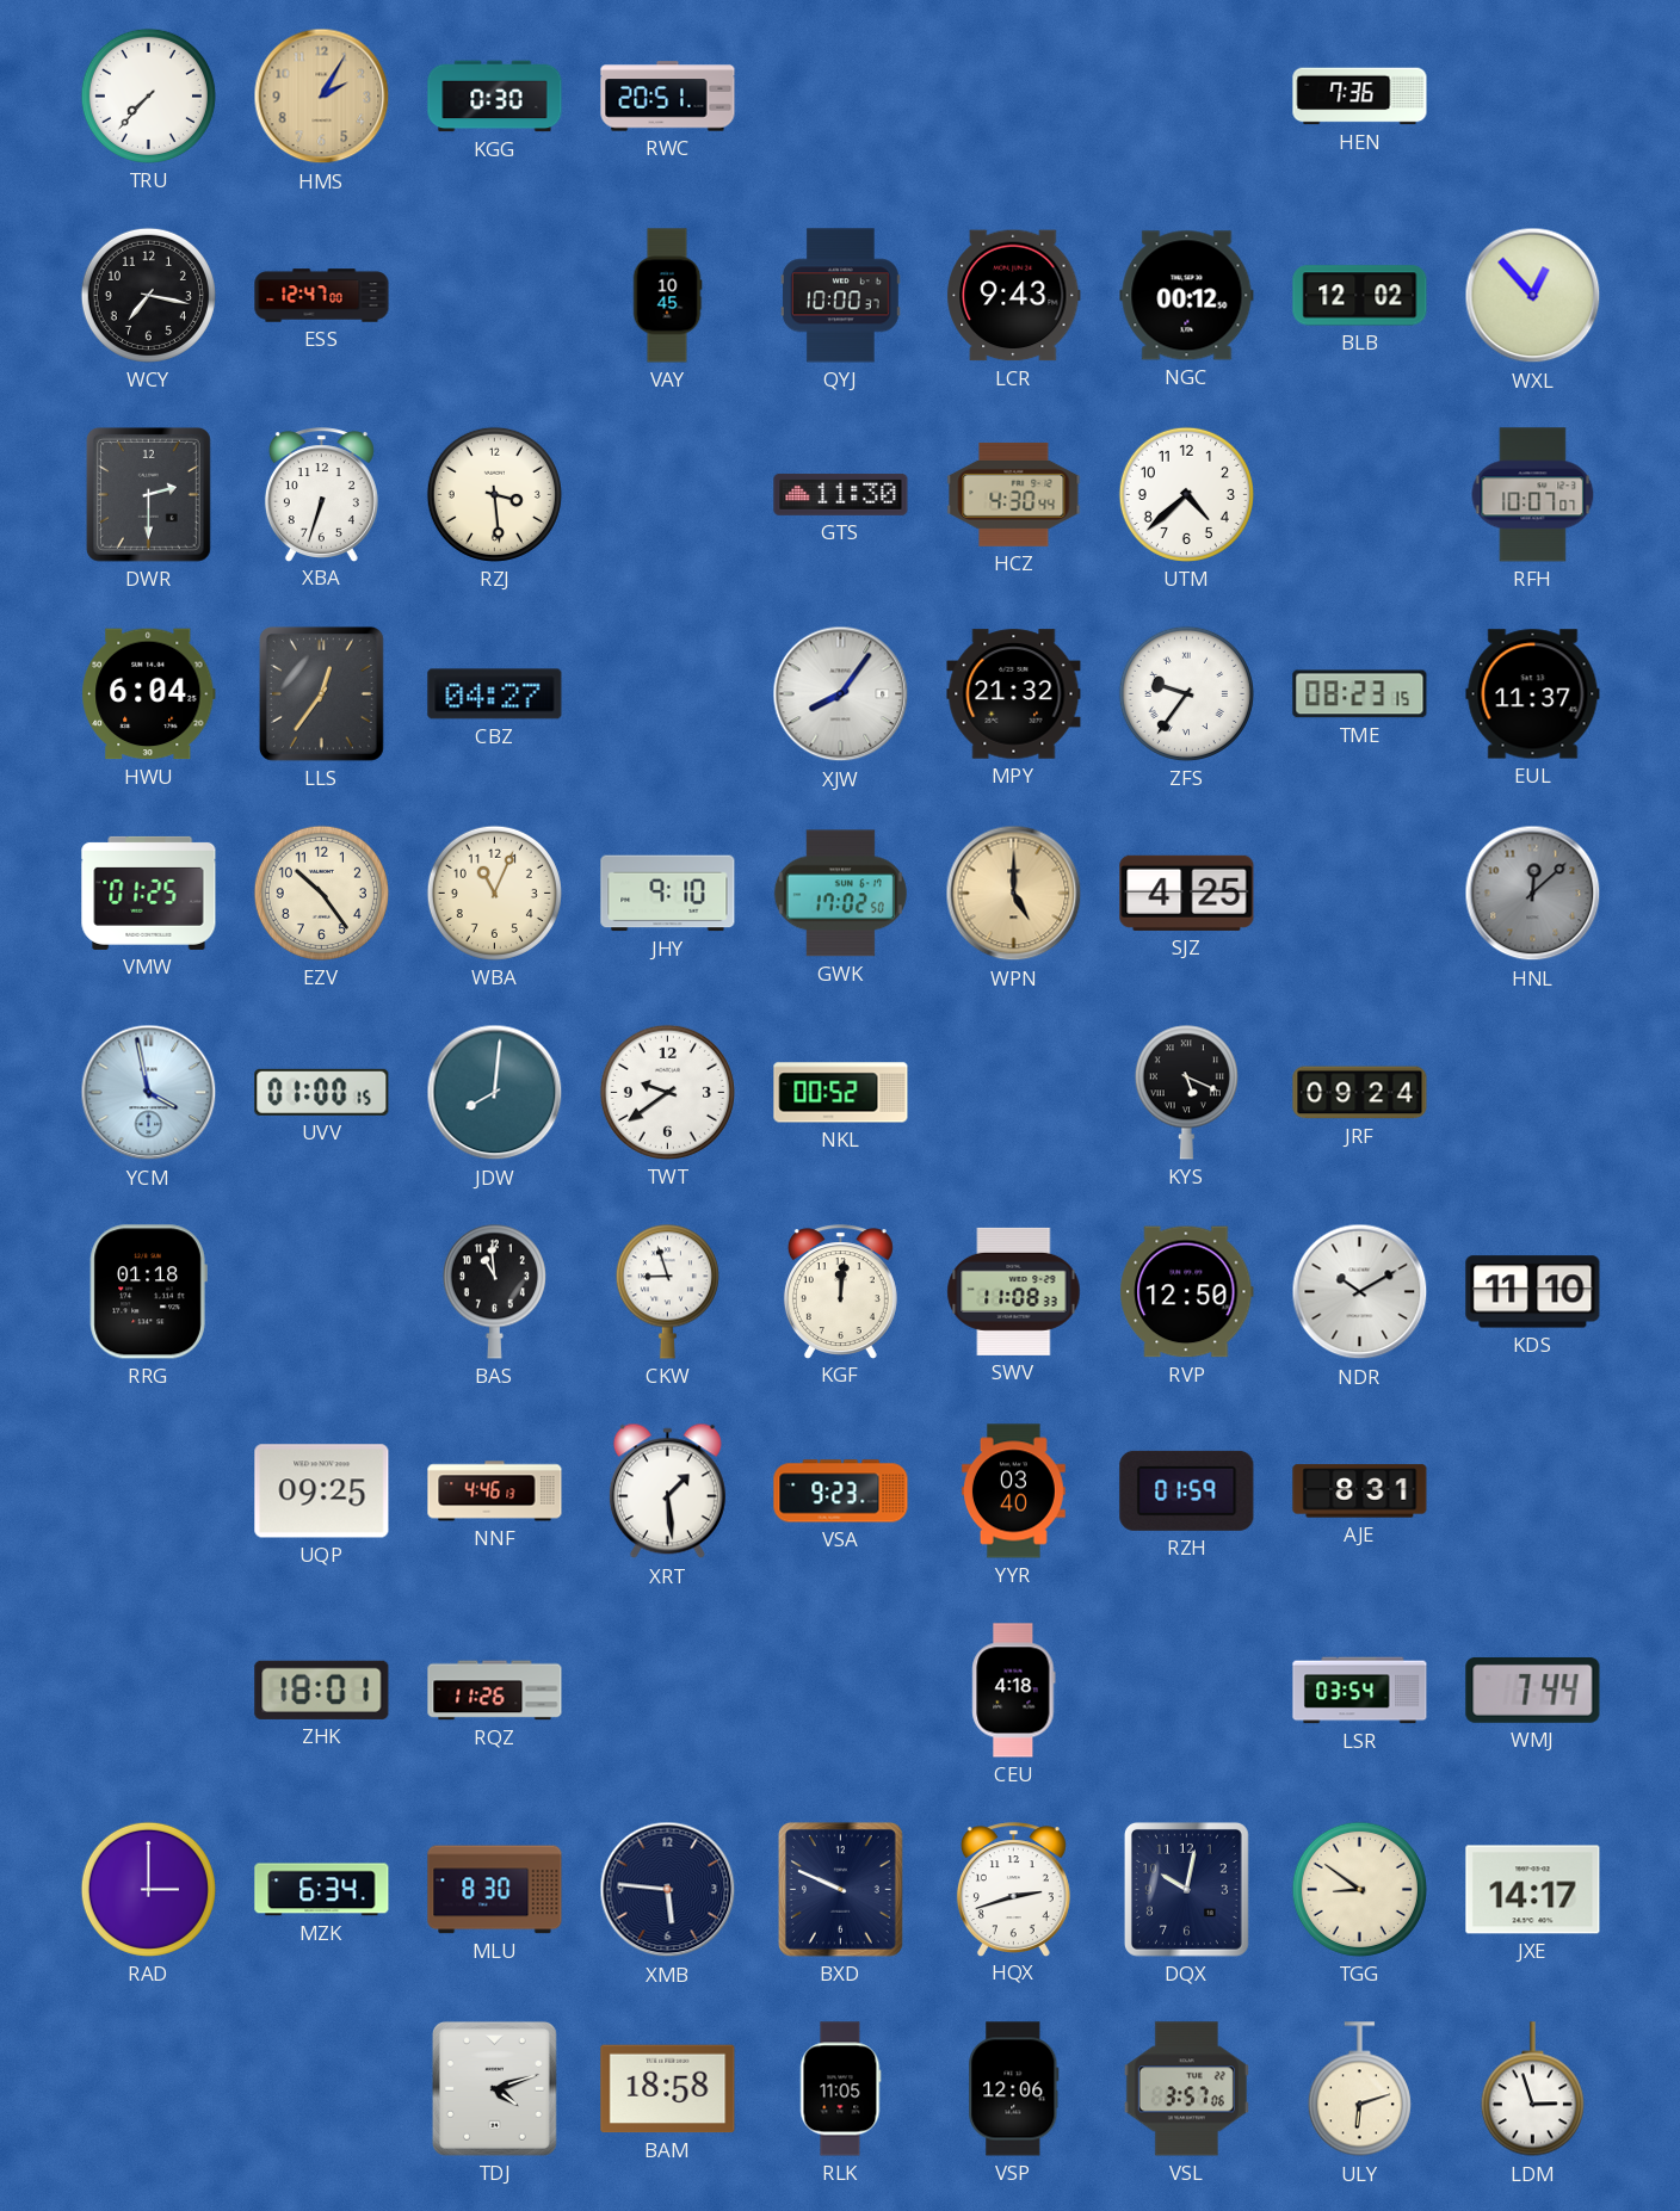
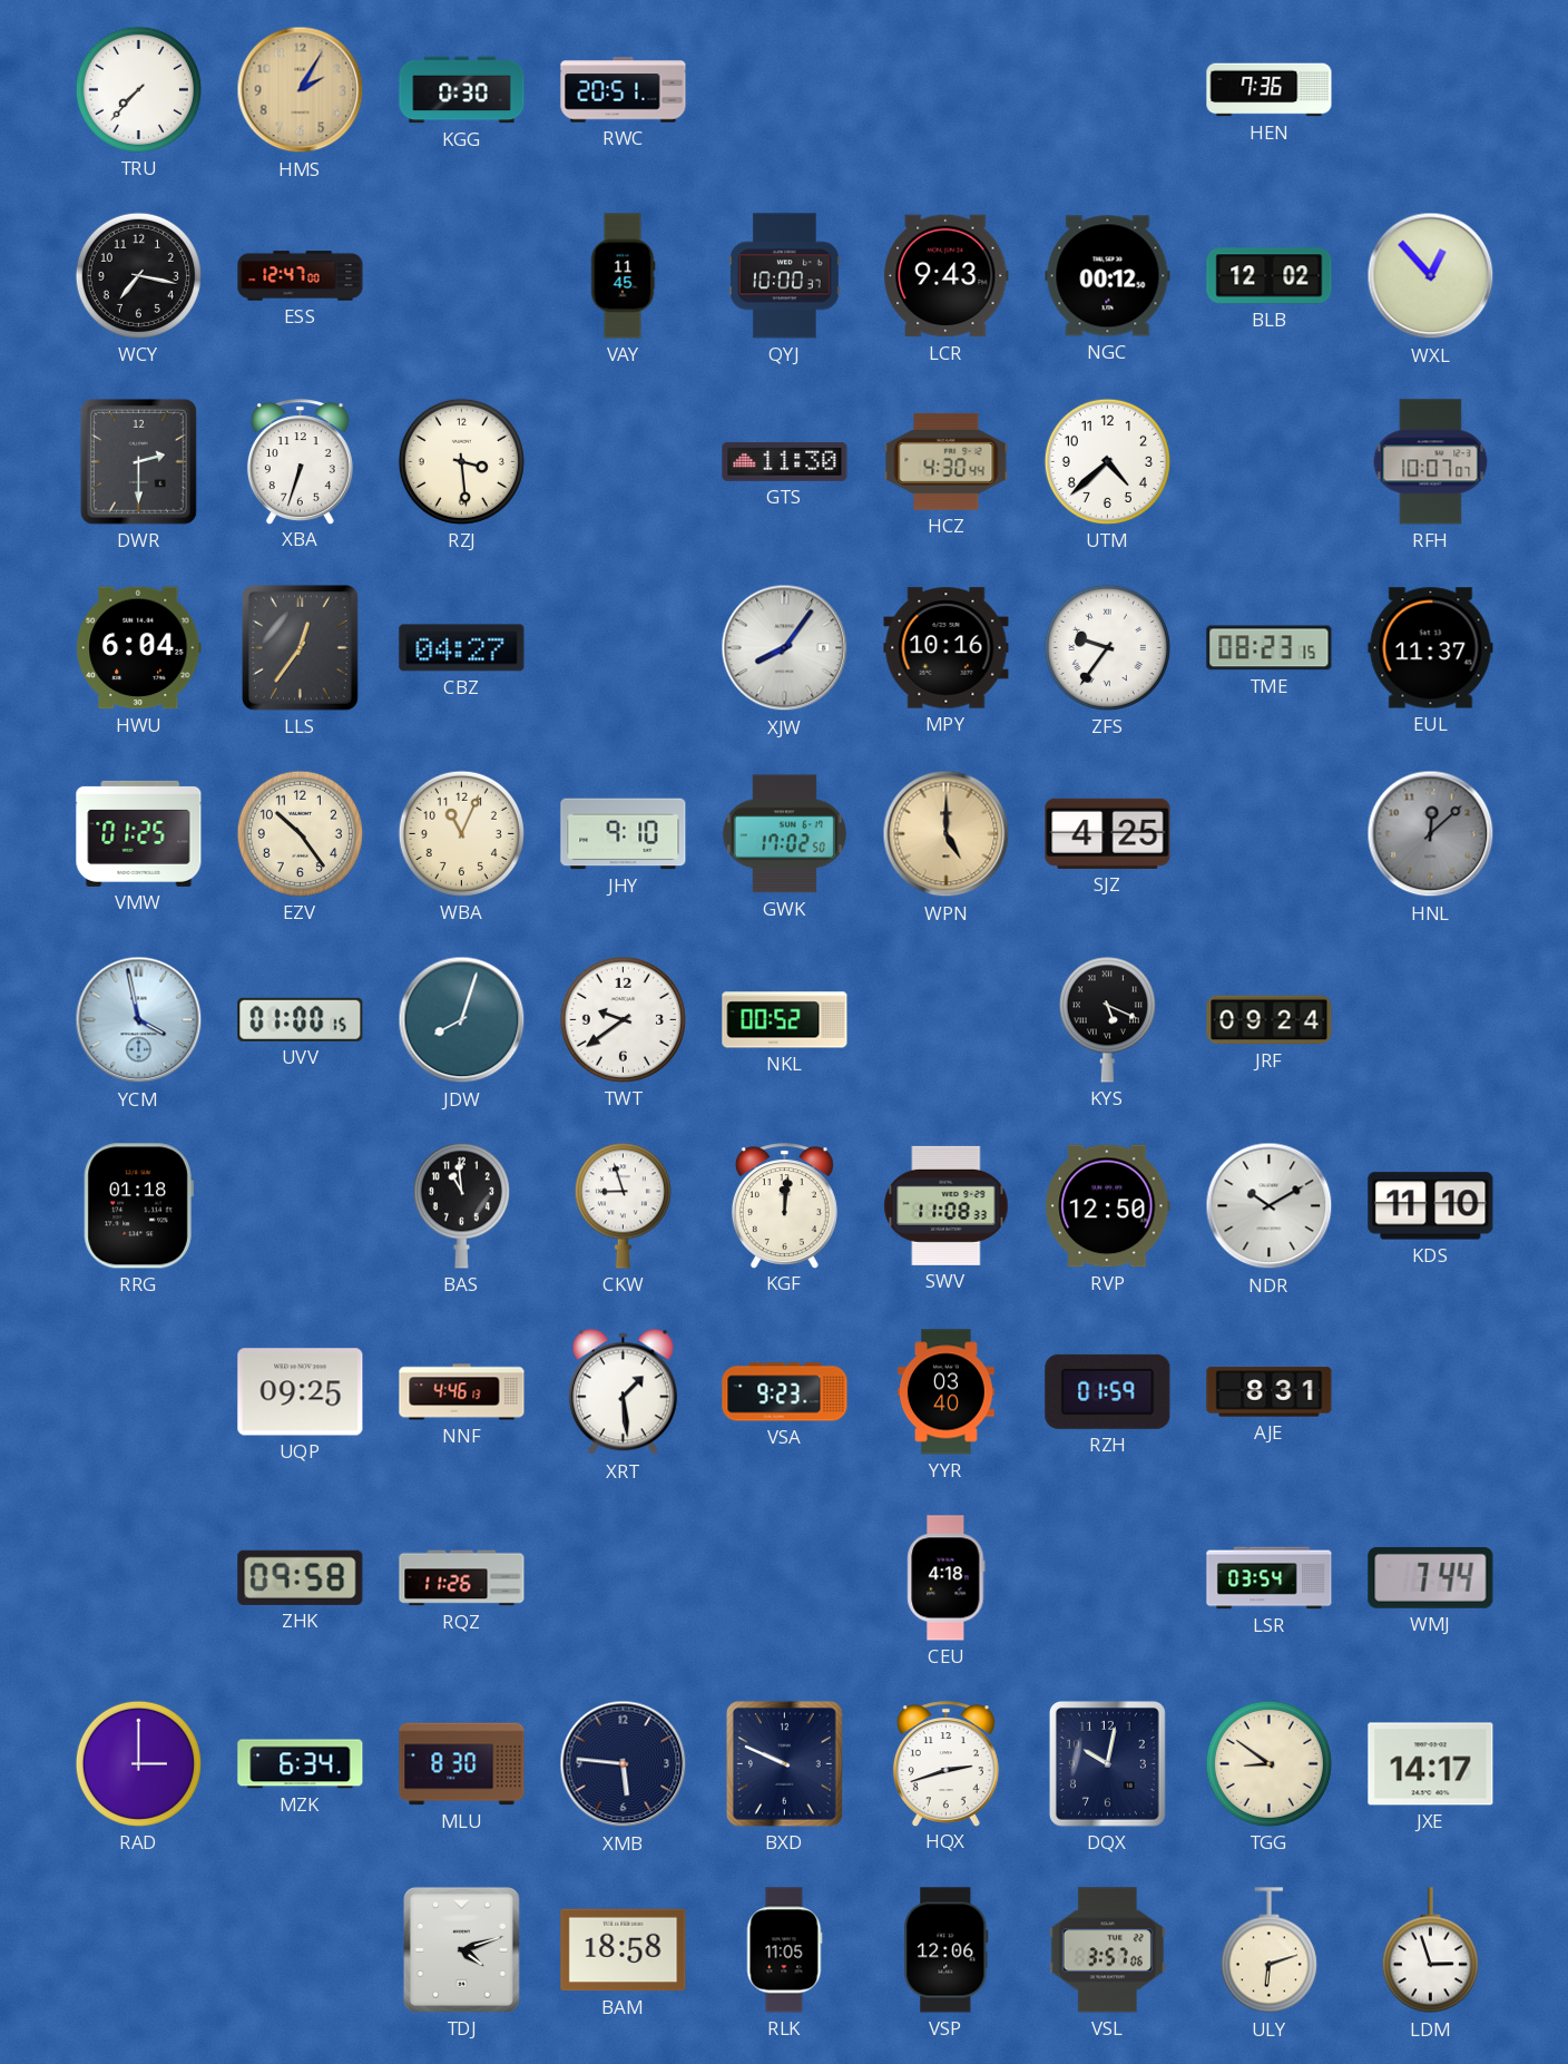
VAY: 10:45 -> 11:45
MPY: 21:32 -> 10:16
JDW: 8:01 -> 8:03
ZHK: 18:01 -> 09:58
